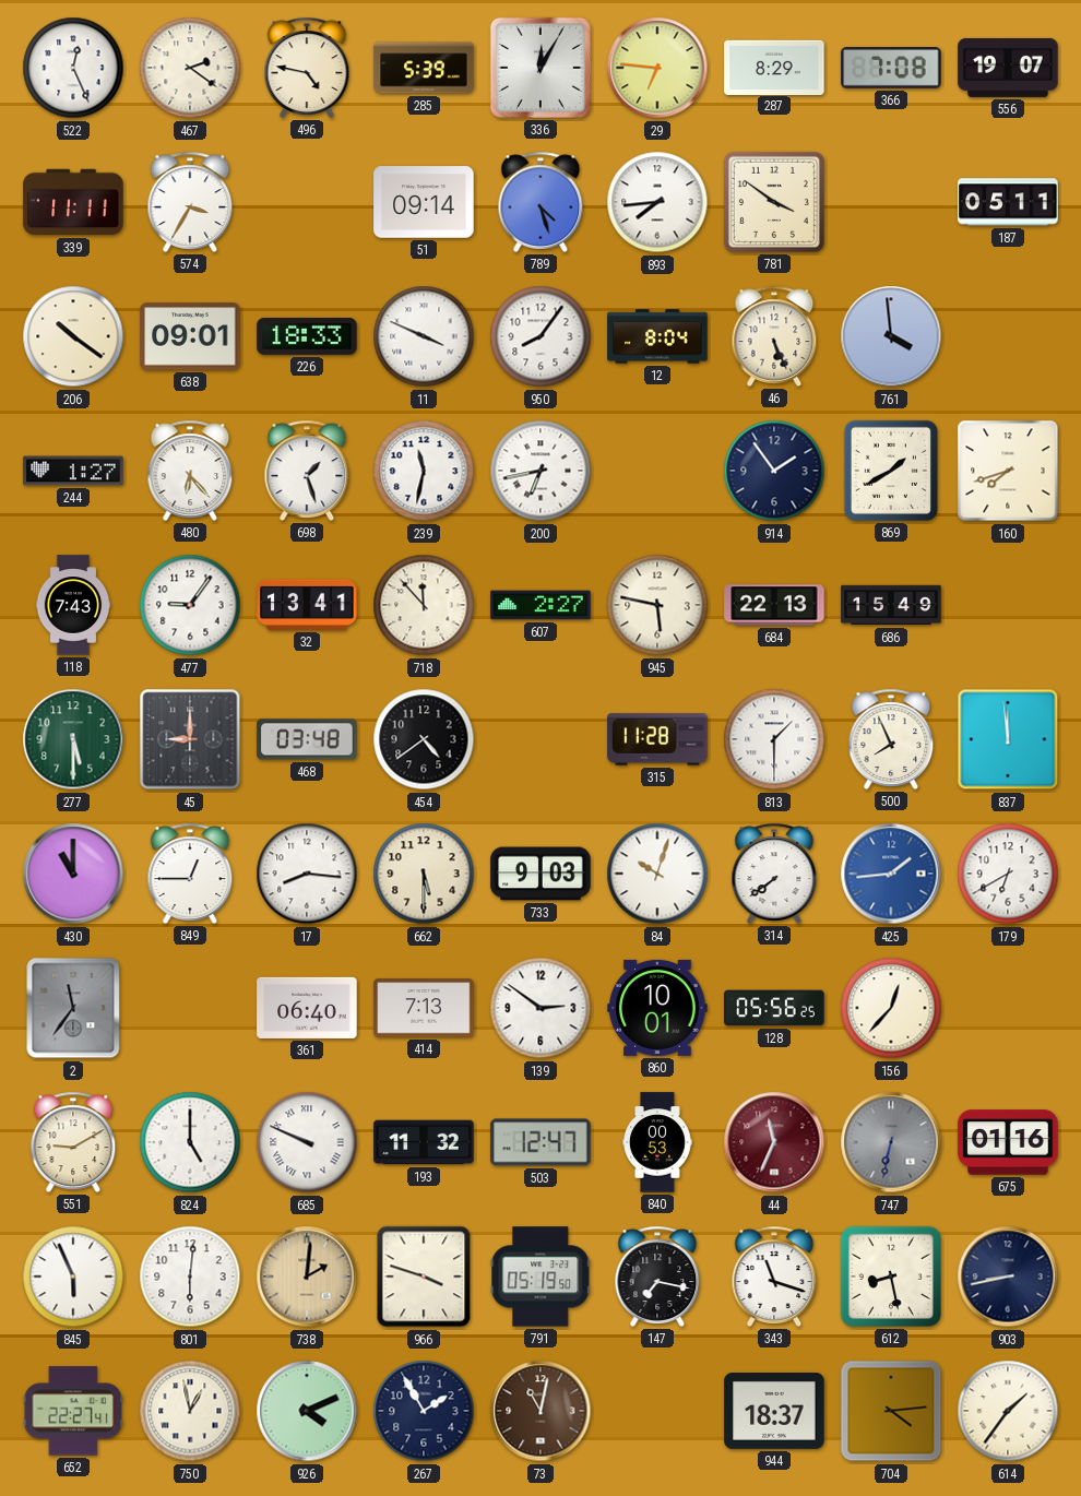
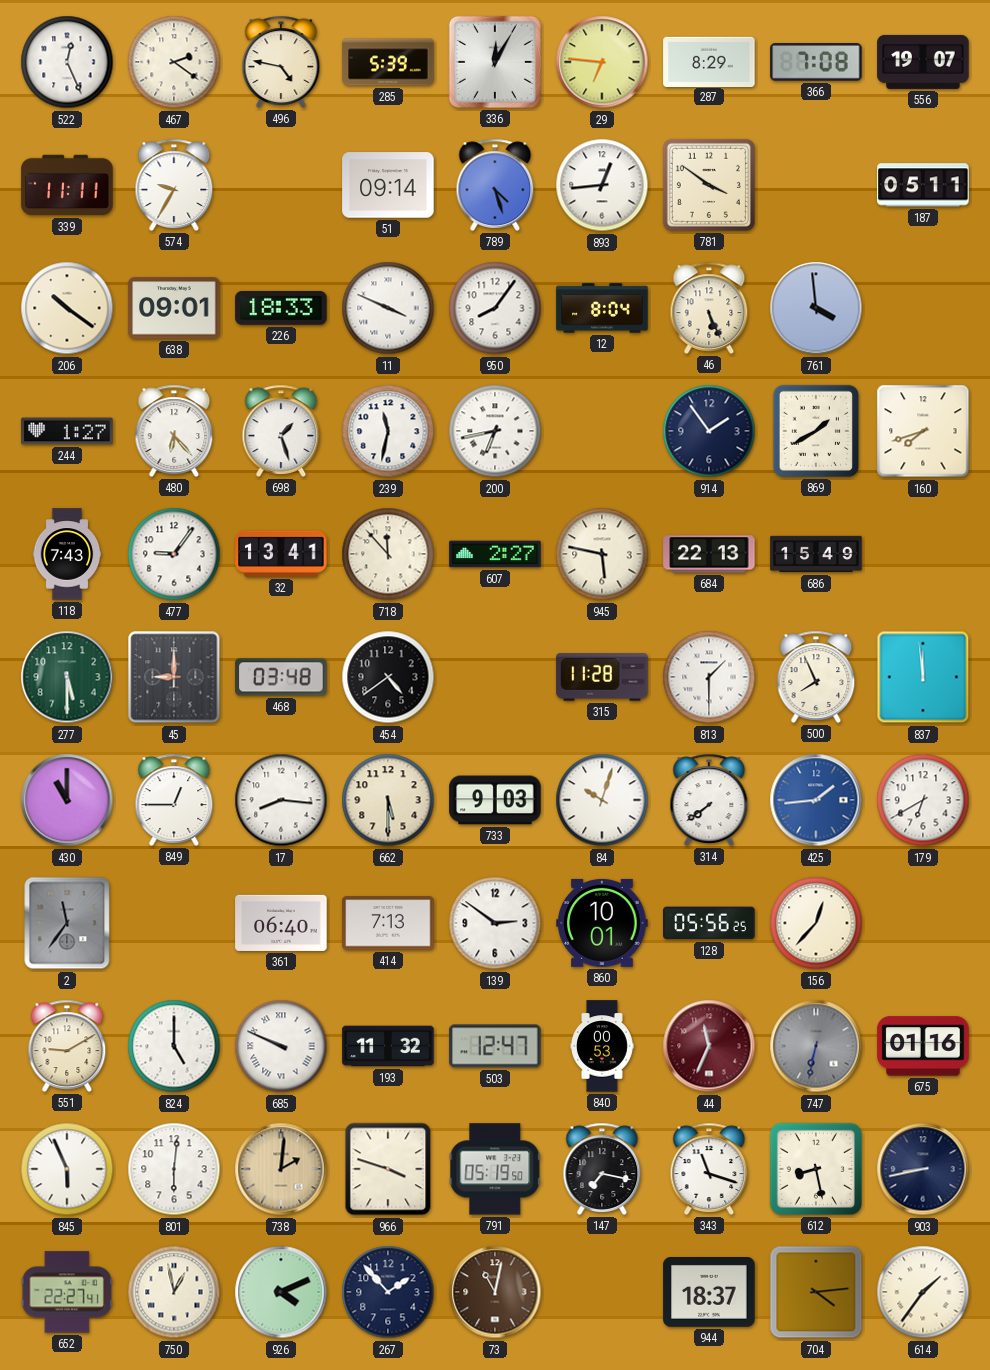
574: 3:35 -> 9:35
893: 7:44 -> 12:44
267: 1:55 -> 1:53
